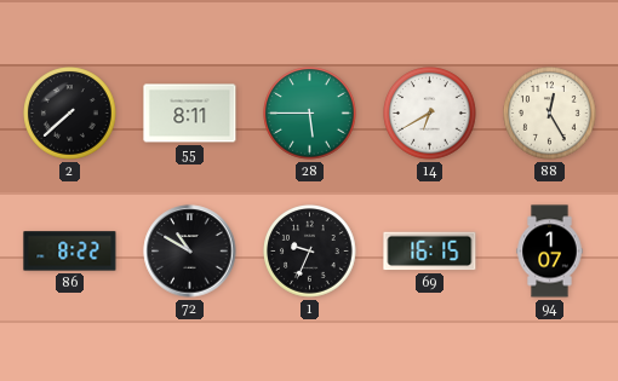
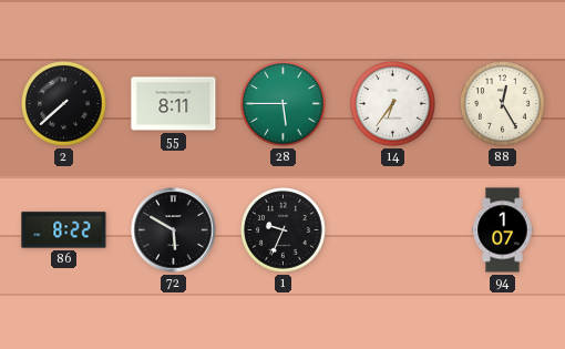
14: 6:40 -> 6:36
72: 10:50 -> 5:50
69: 16:15 -> none
